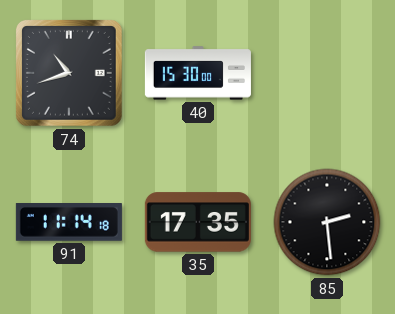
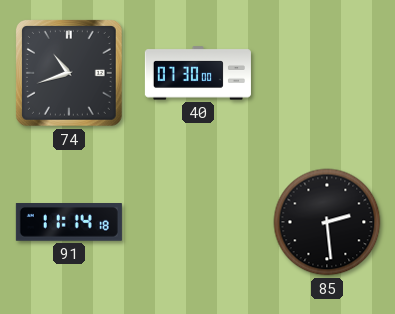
40: 15:30 -> 07:30
35: 17:35 -> none
